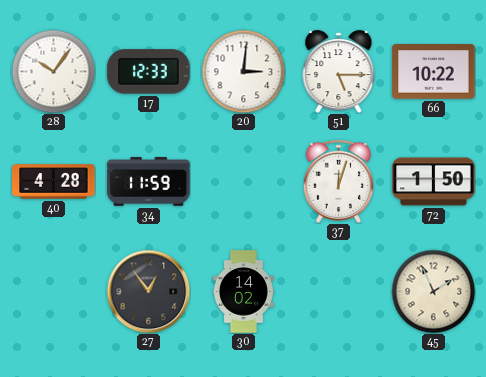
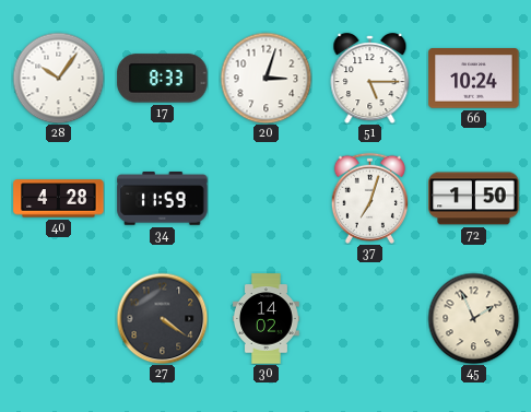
17: 12:33 -> 8:33
20: 3:01 -> 3:03
66: 10:22 -> 10:24
37: 12:03 -> 7:03
27: 12:54 -> 4:21
